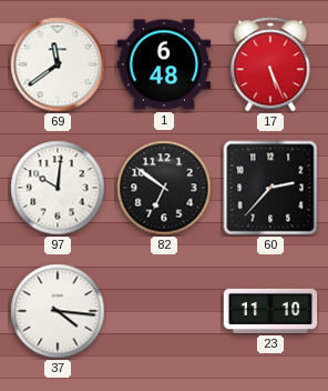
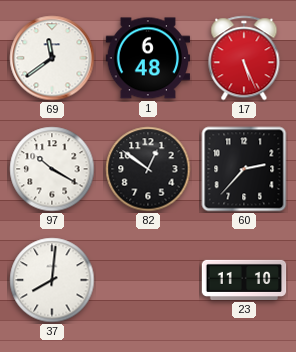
97: 10:01 -> 10:20
82: 6:51 -> 12:51
37: 4:16 -> 8:01
